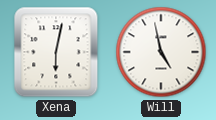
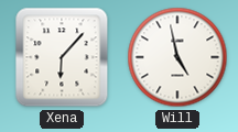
Xena: 6:02 -> 6:07
